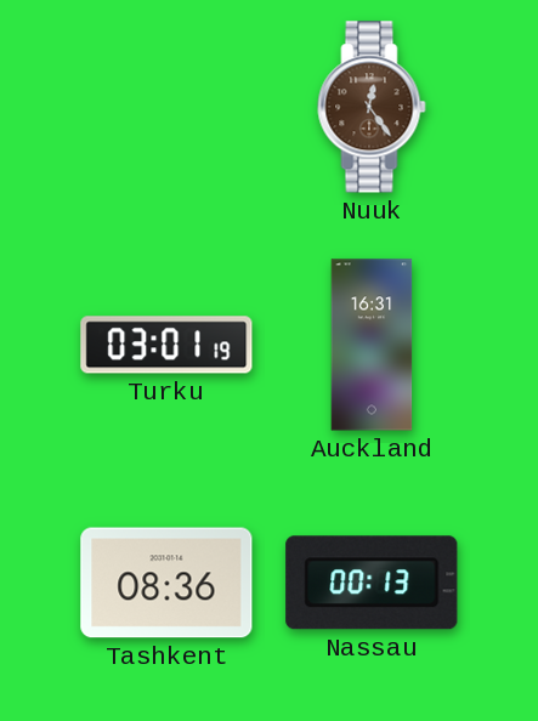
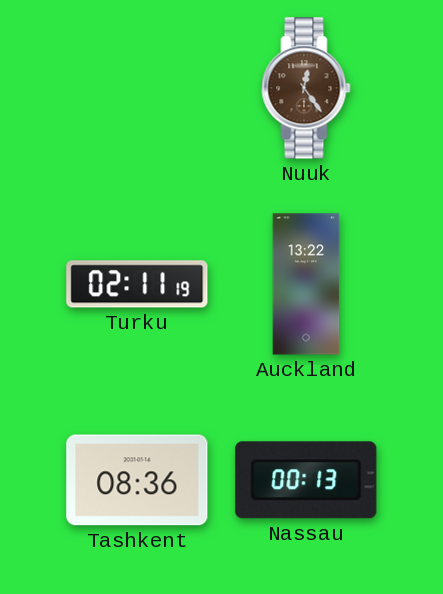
Turku: 03:01 -> 02:11
Auckland: 16:31 -> 13:22
